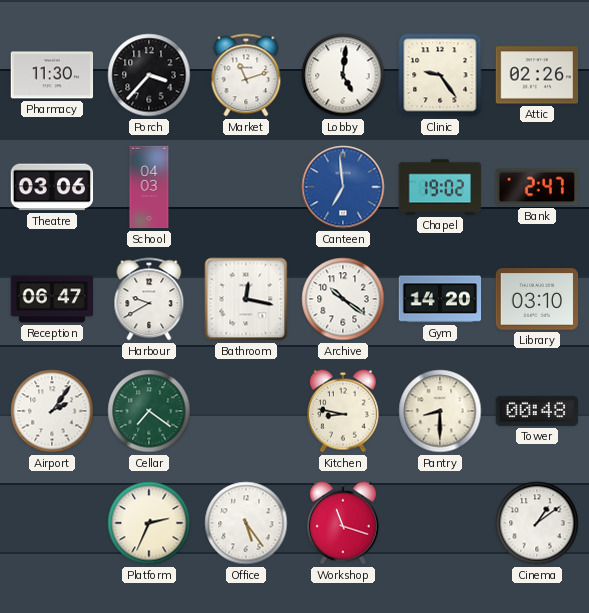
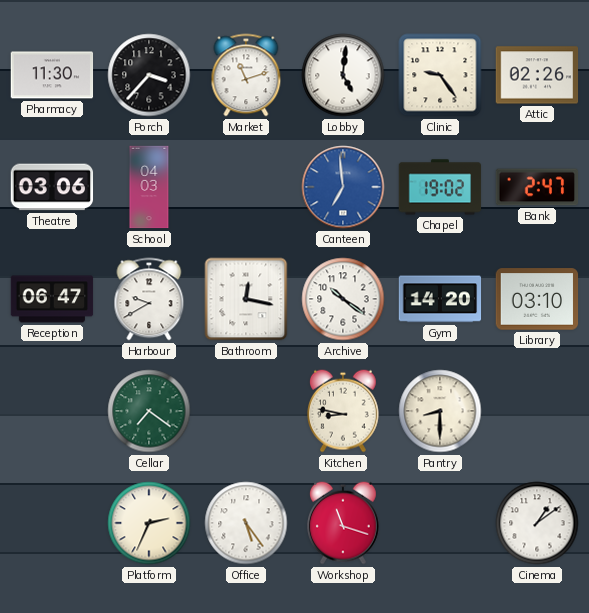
Airport: 2:06 -> none
Tower: 00:48 -> none
